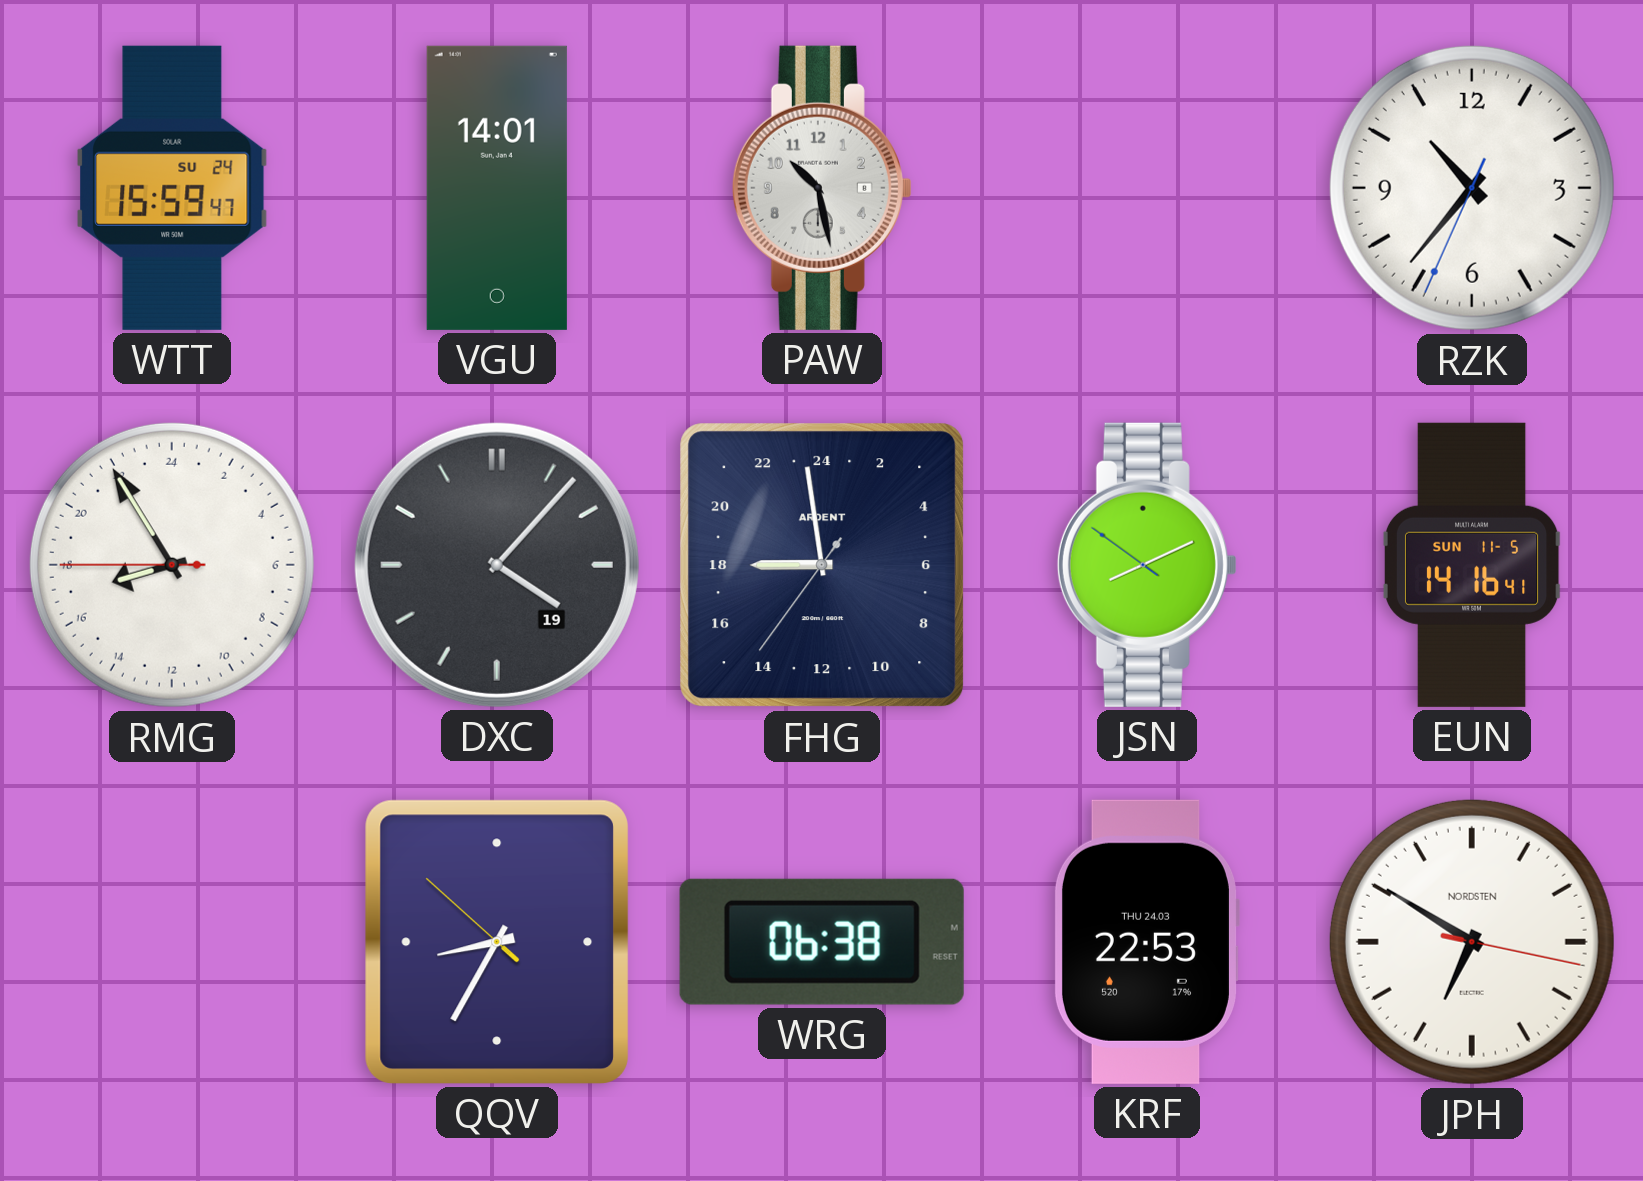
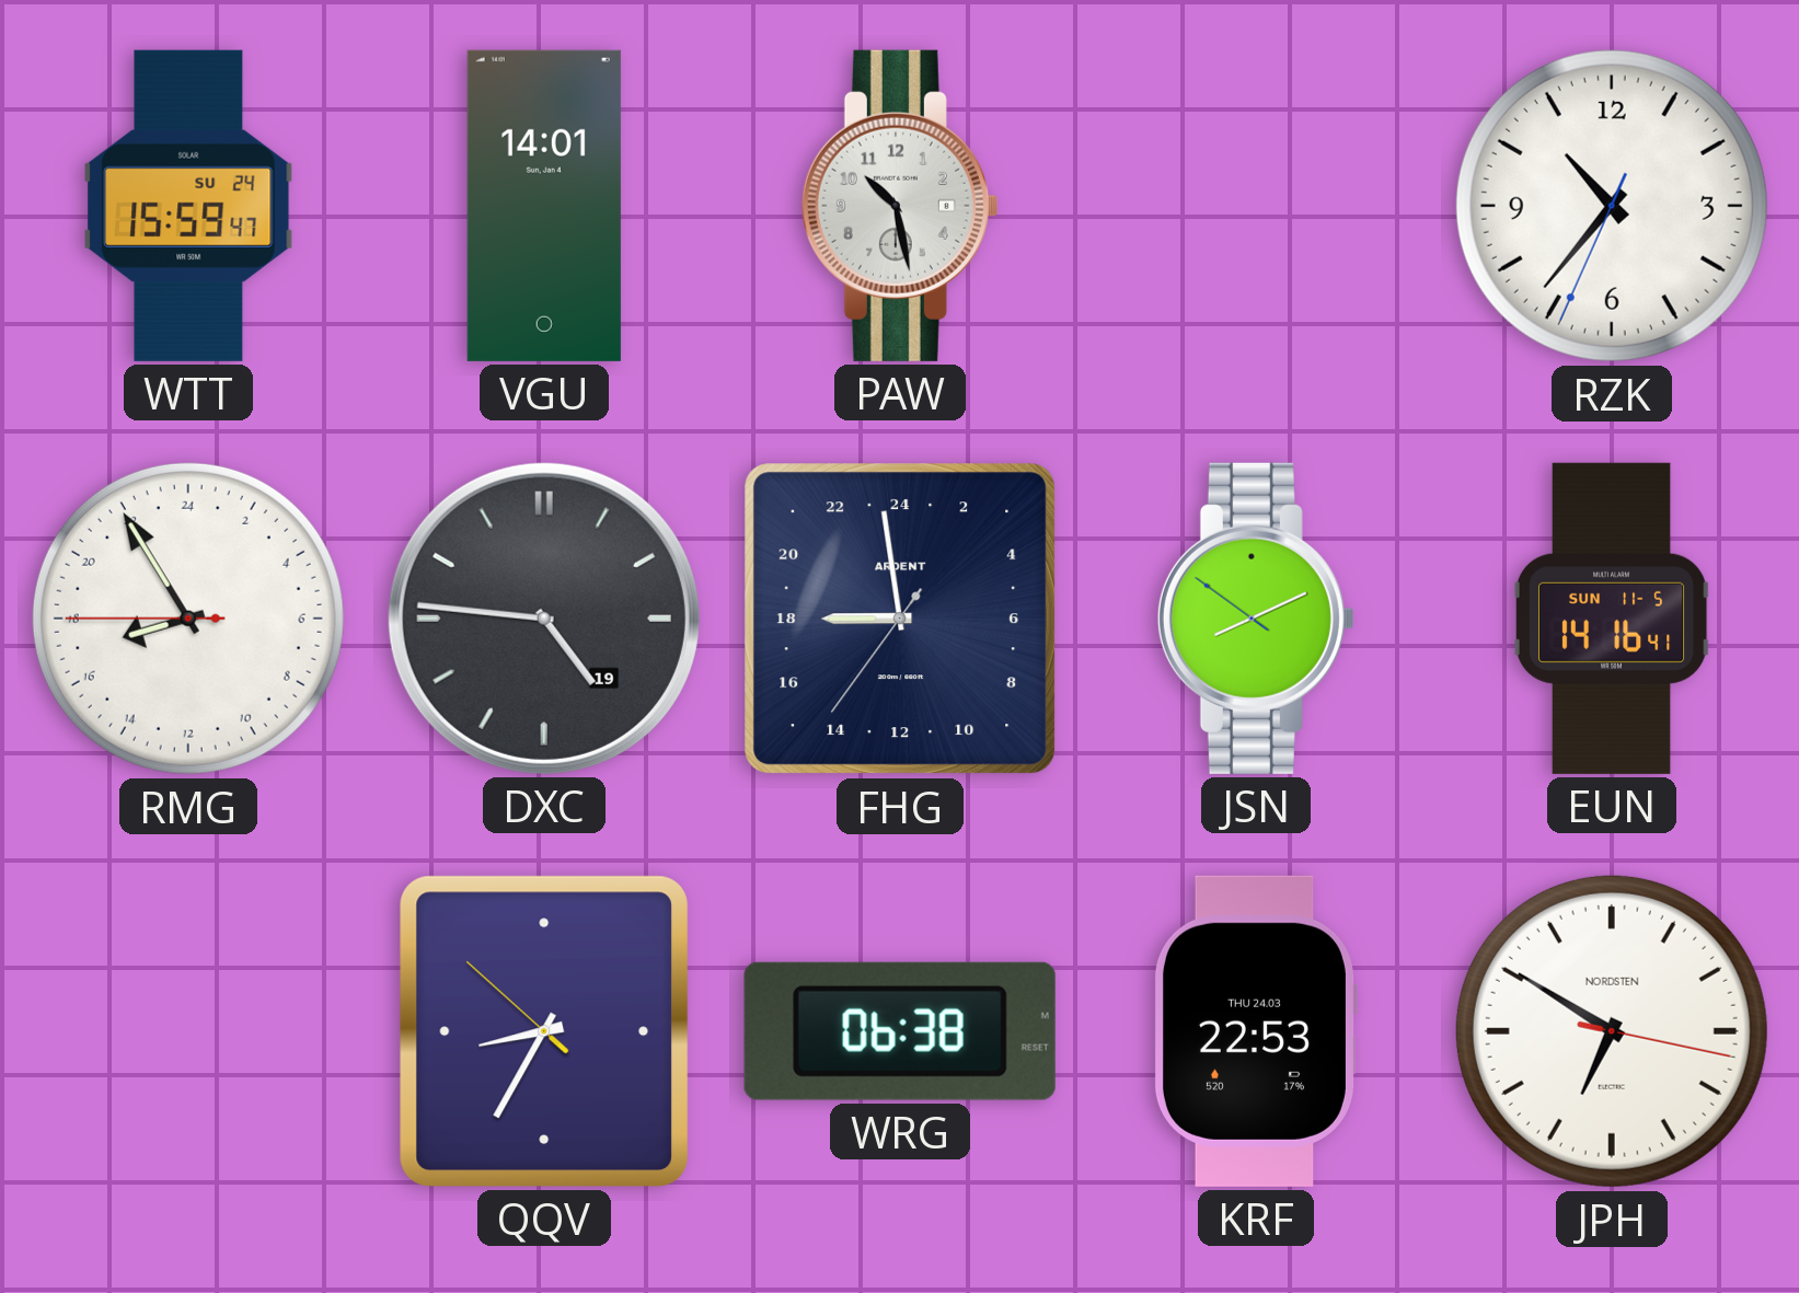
DXC: 4:07 -> 4:46
